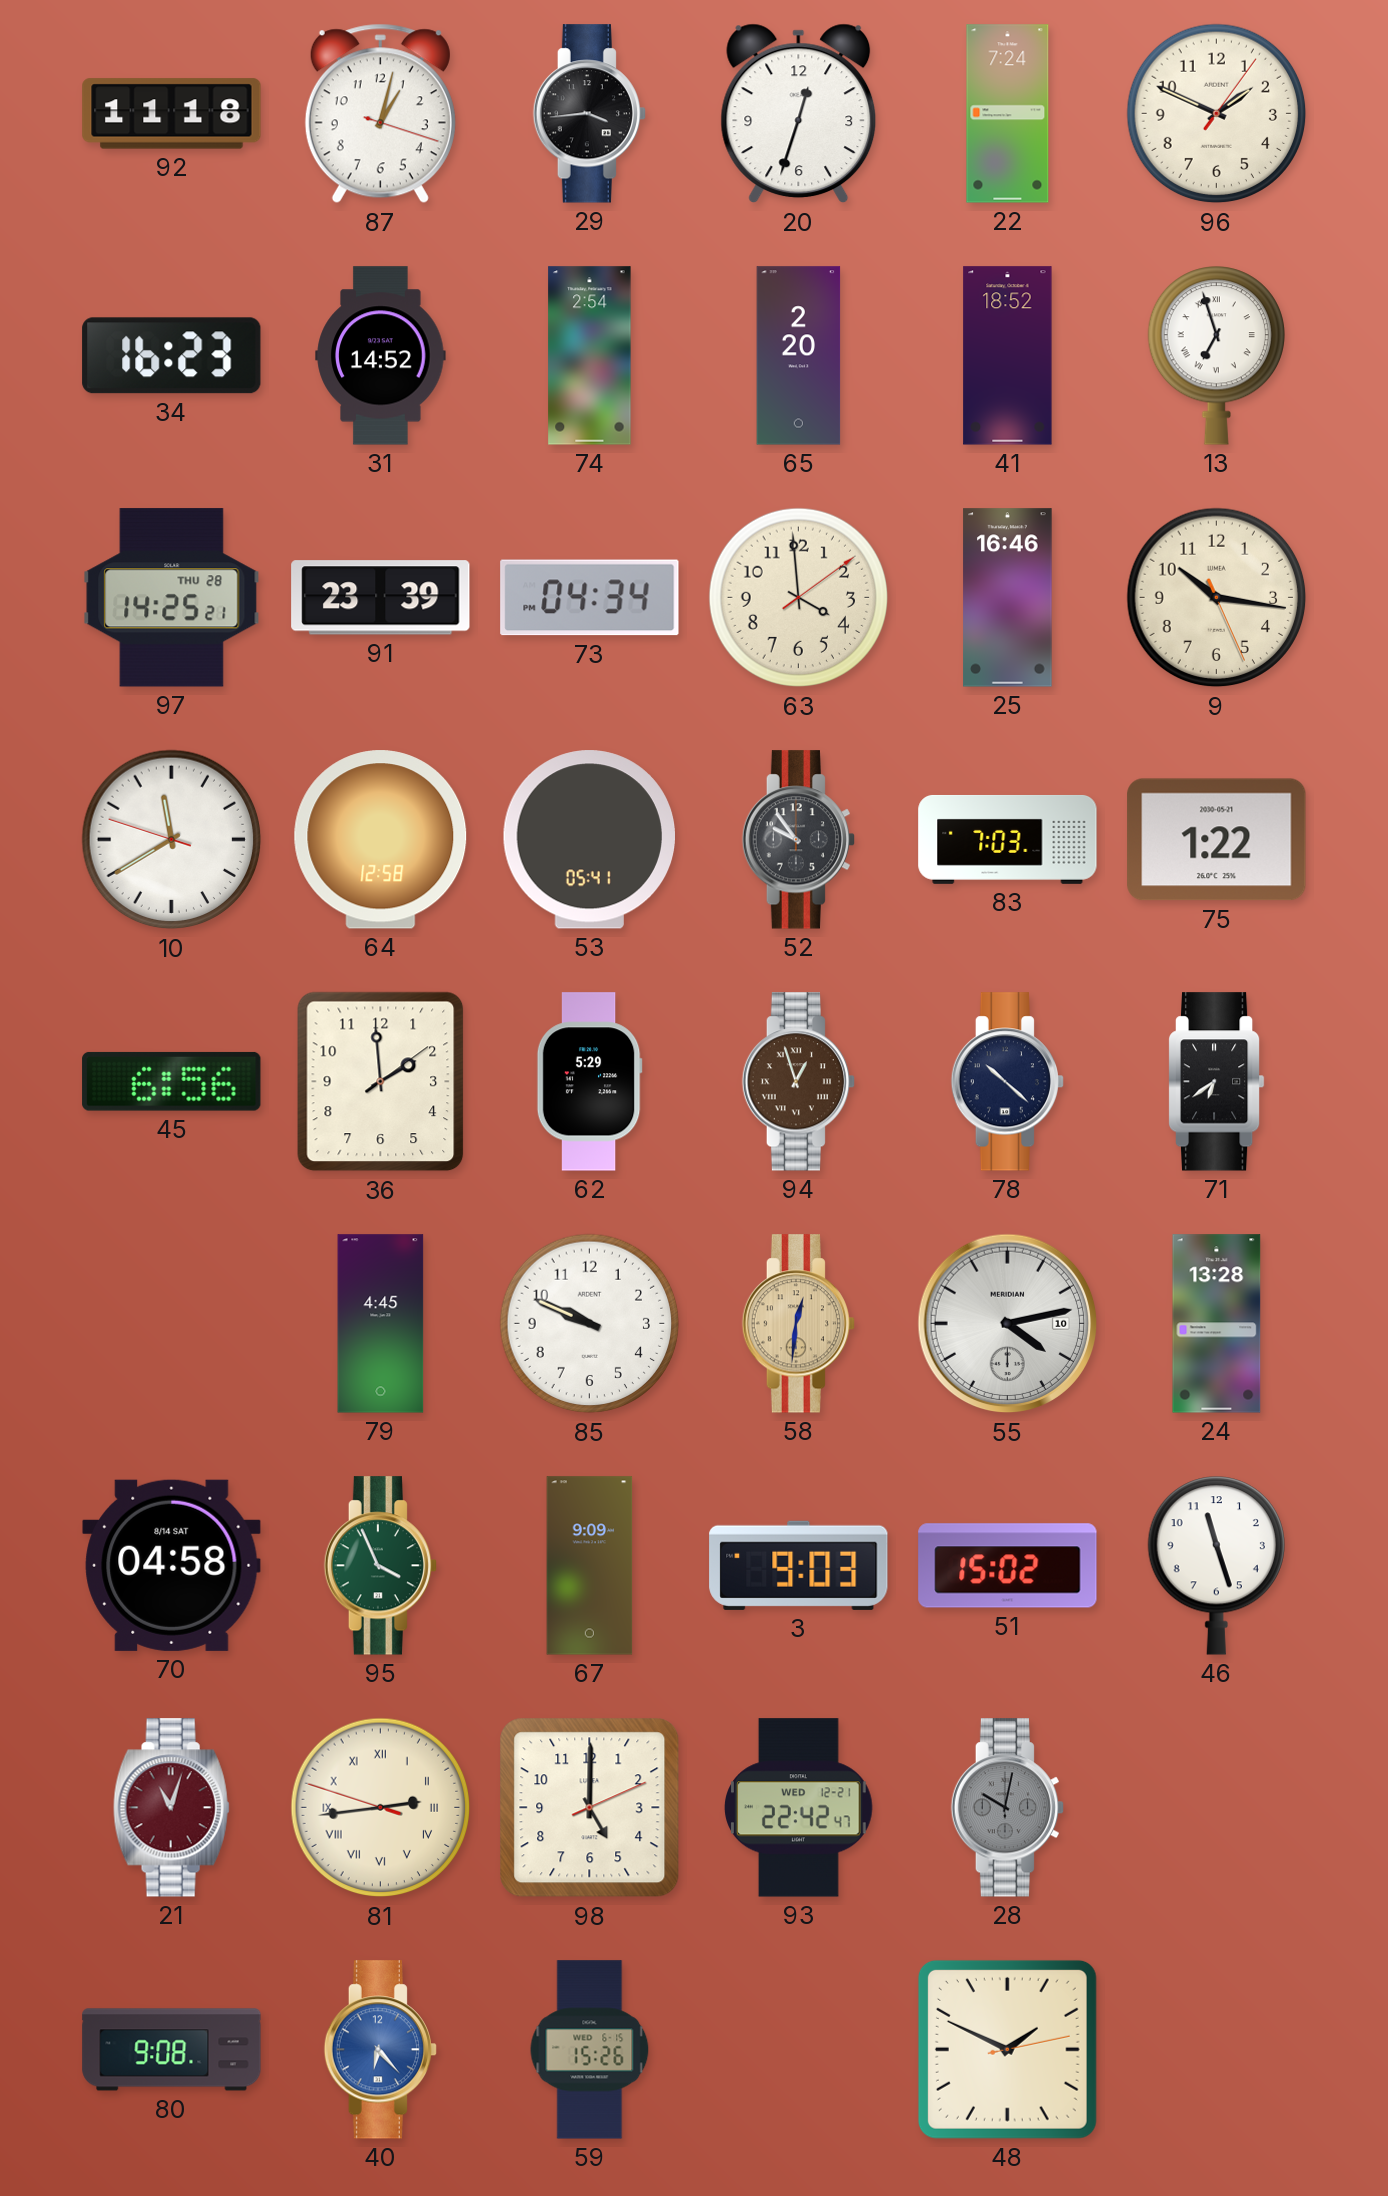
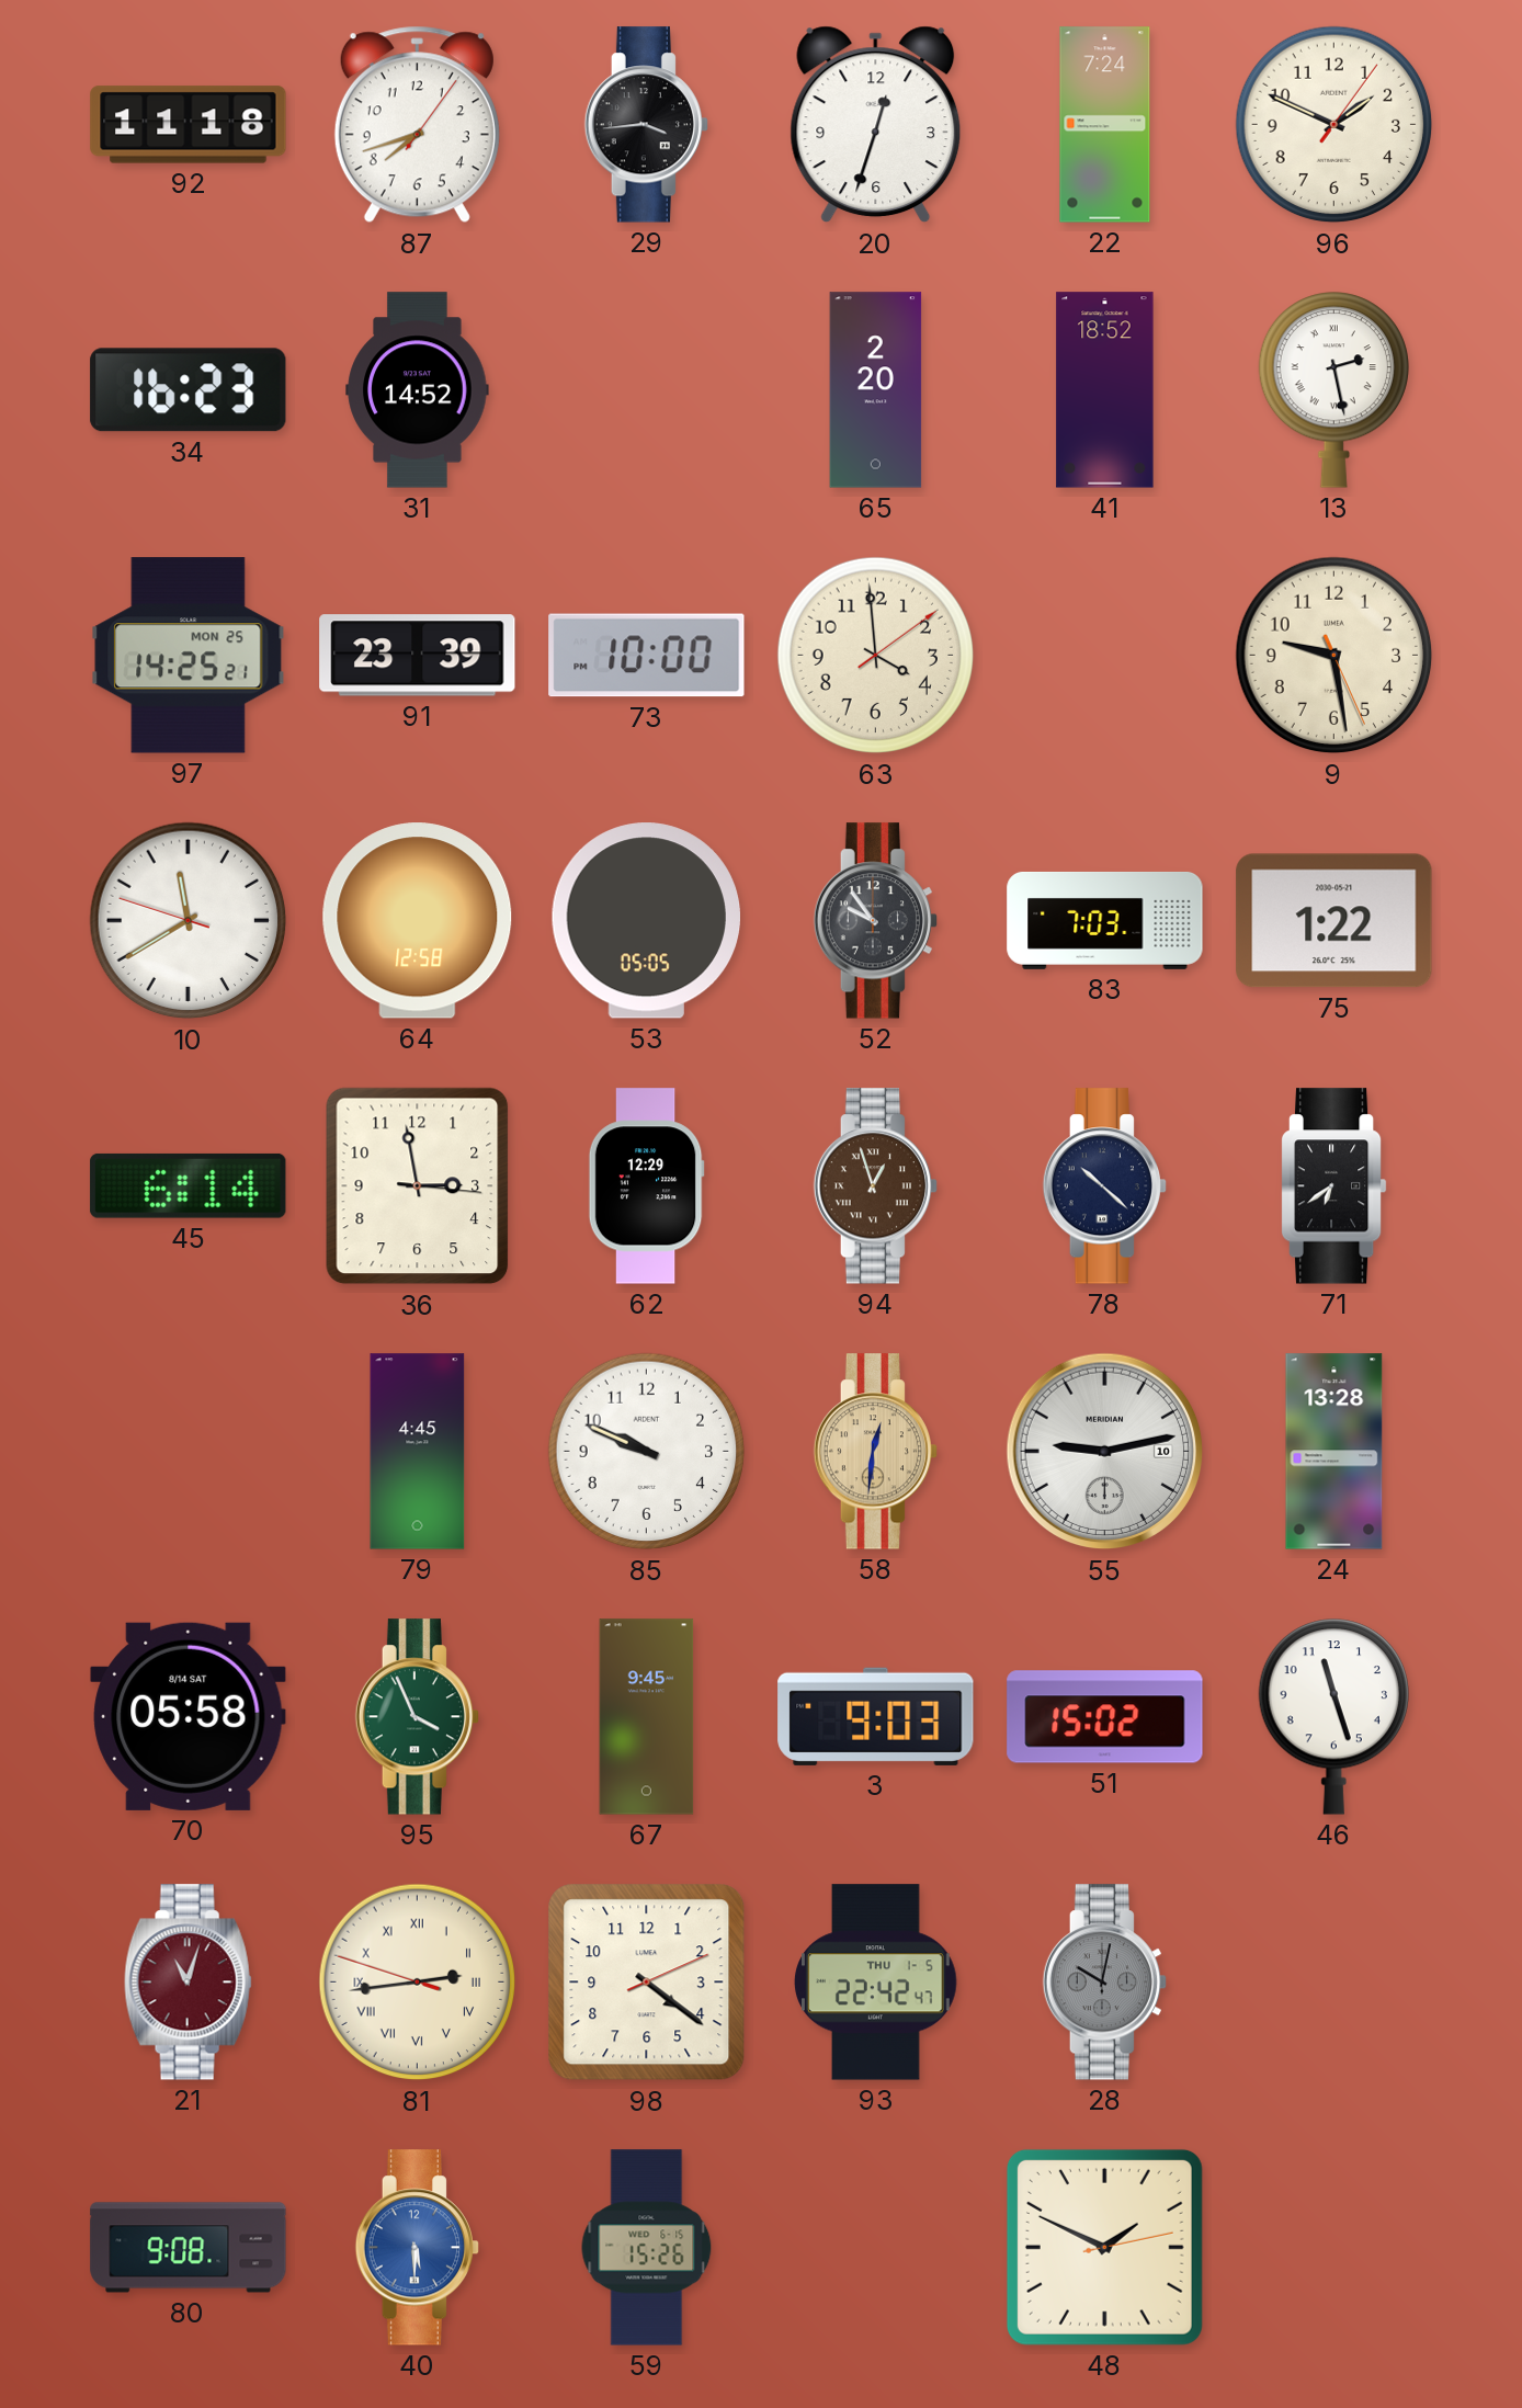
87: 1:02 -> 7:42
74: 2:54 -> none
13: 6:57 -> 2:28
97 date: THU 28 -> MON 25
73: 04:34 -> 10:00
25: 16:46 -> none
9: 10:16 -> 9:28
53: 05:41 -> 05:05
45: 6:56 -> 6:14
36: 1:59 -> 2:58
62: 5:29 -> 12:29
55: 4:13 -> 9:13
70: 04:58 -> 05:58
67: 9:09 -> 9:45
98: 5:00 -> 4:21
93 date: WED 12-21 -> THU 1-5
40: 6:23 -> 5:30
